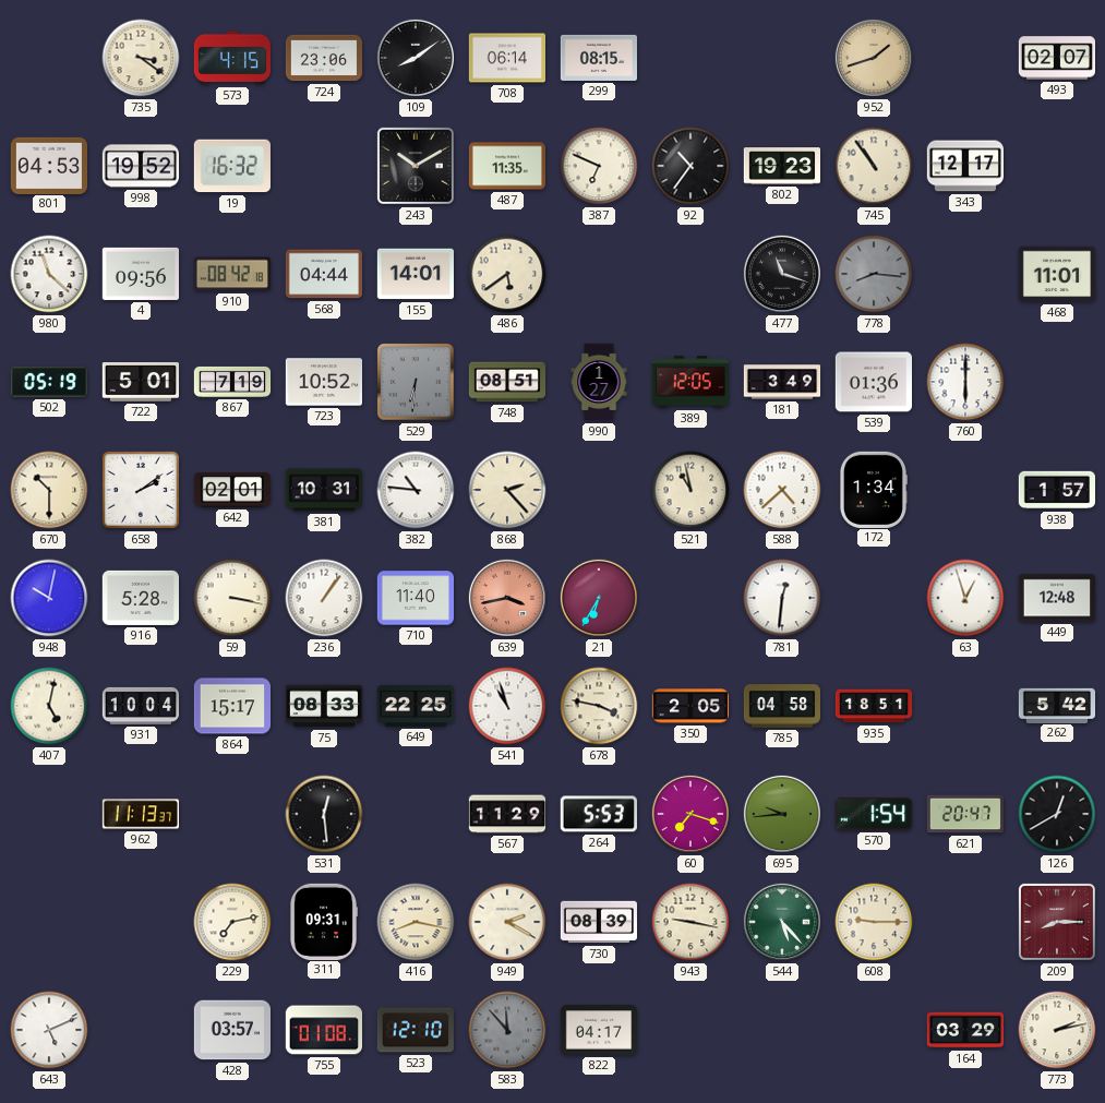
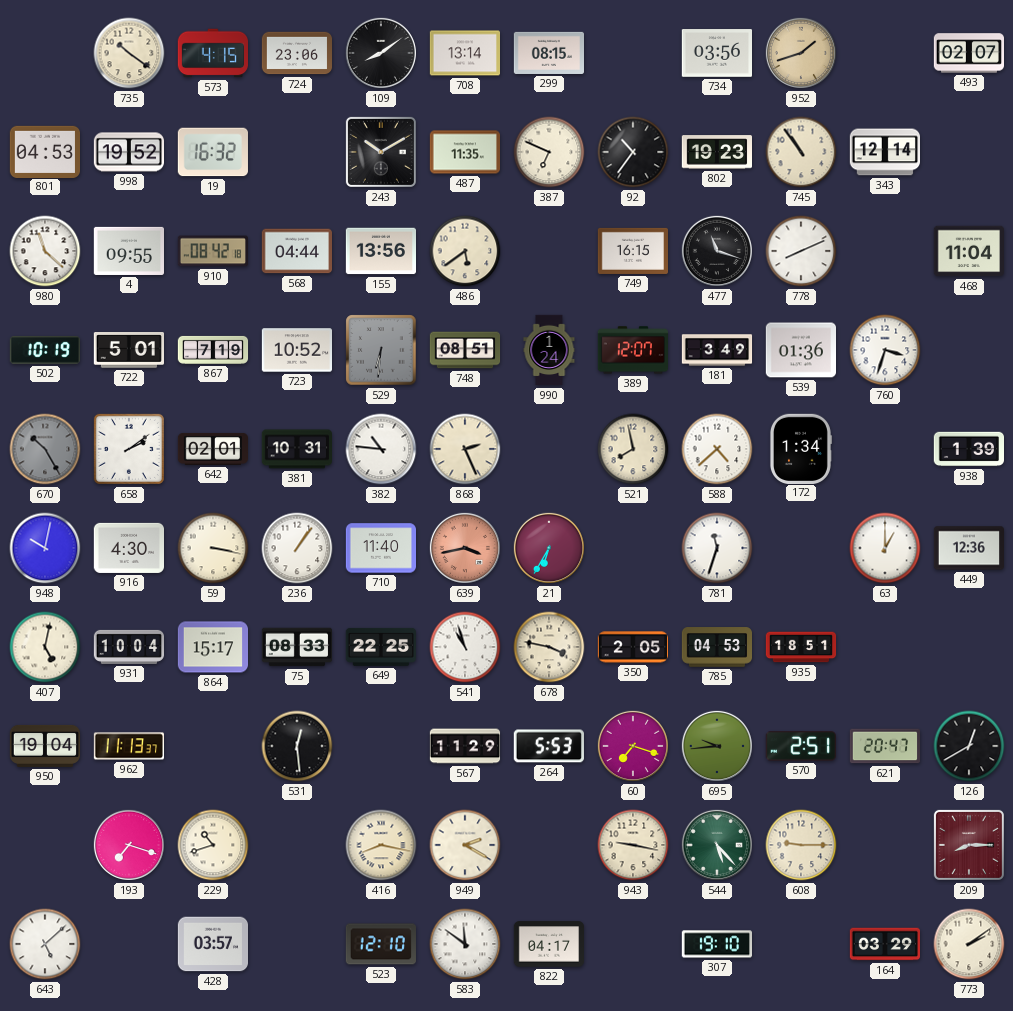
735: 3:21 -> 10:21
708: 06:14 -> 13:14
734: none -> 03:56
343: 12:17 -> 12:14
4: 09:56 -> 09:55
155: 14:01 -> 13:56
749: none -> 16:15
778: 8:16 -> 8:11
778 dial: grey -> white
468: 11:01 -> 11:04
502: 05:19 -> 10:19
990: 1:27 -> 1:24
389: 12:05 -> 12:07
760: 6:00 -> 3:33
670: 10:30 -> 10:25
670 dial: cream -> grey
868: 2:23 -> 2:26
521: 10:58 -> 7:58
938: 1:57 -> 1:39
916: 5:28 -> 4:30
781: 12:31 -> 11:33
63: 12:57 -> 1:00
449: 12:48 -> 12:36
785: 04:58 -> 04:53
262: 5:42 -> none
950: none -> 19:04
570: 1:54 -> 2:51
193: none -> 7:18
229: 7:13 -> 10:42
311: 09:31 -> none
730: 08:39 -> none
643: 5:11 -> 5:08
755: 01:08 -> none
583: 11:53 -> 11:51
583 dial: grey -> white
307: none -> 19:10
773: 2:13 -> 2:09
